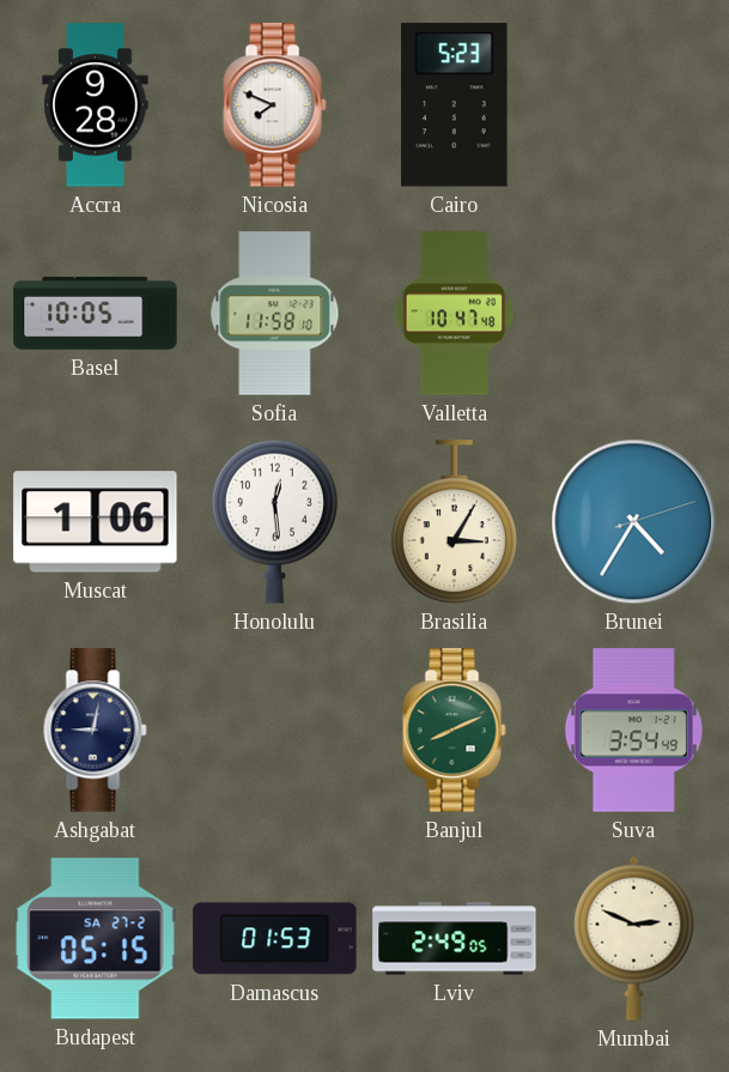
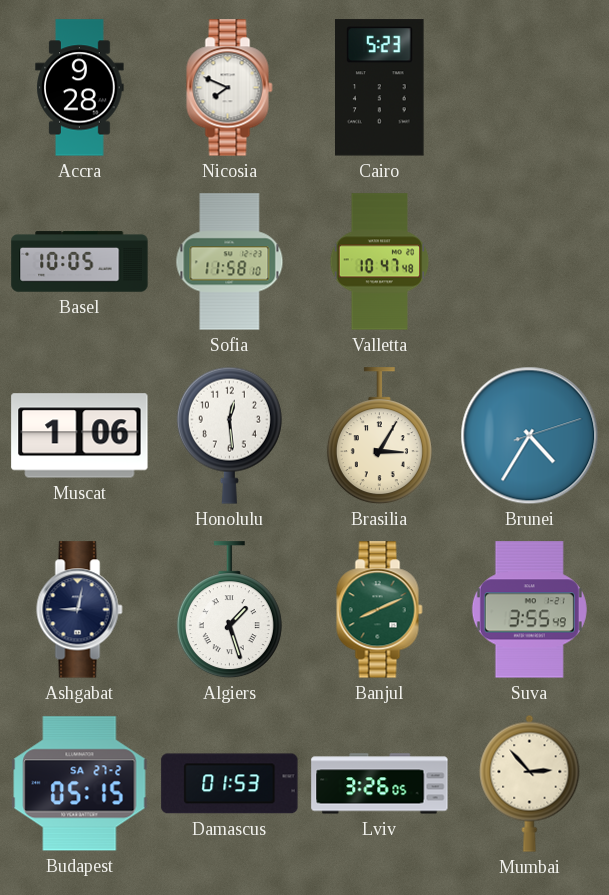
Algiers: none -> 1:27
Suva: 3:54 -> 3:55
Lviv: 2:49 -> 3:26
Mumbai: 2:49 -> 2:53
